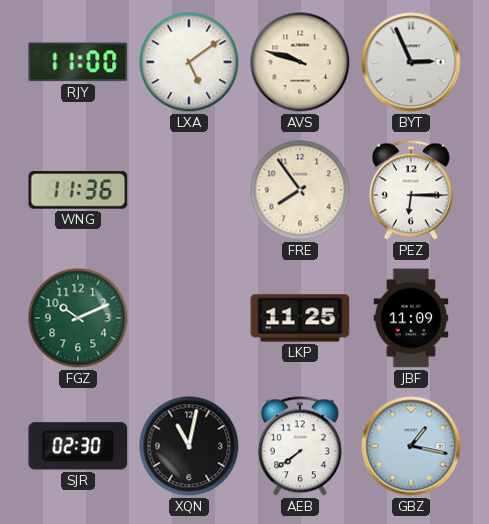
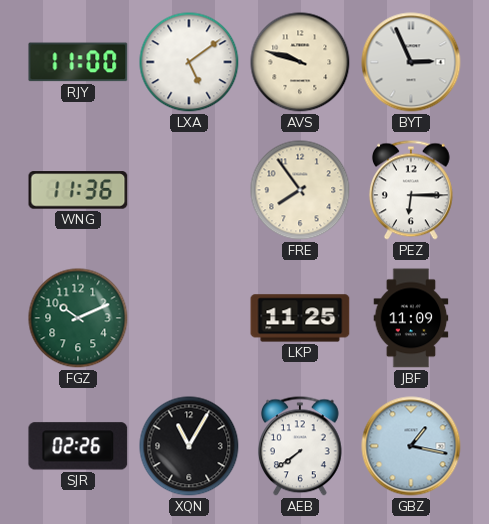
SJR: 02:30 -> 02:26
XQN: 11:02 -> 11:05
